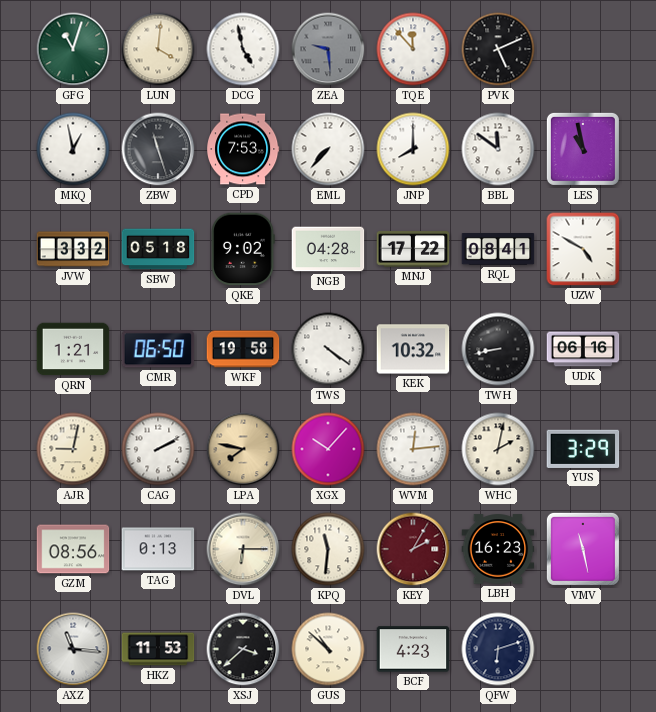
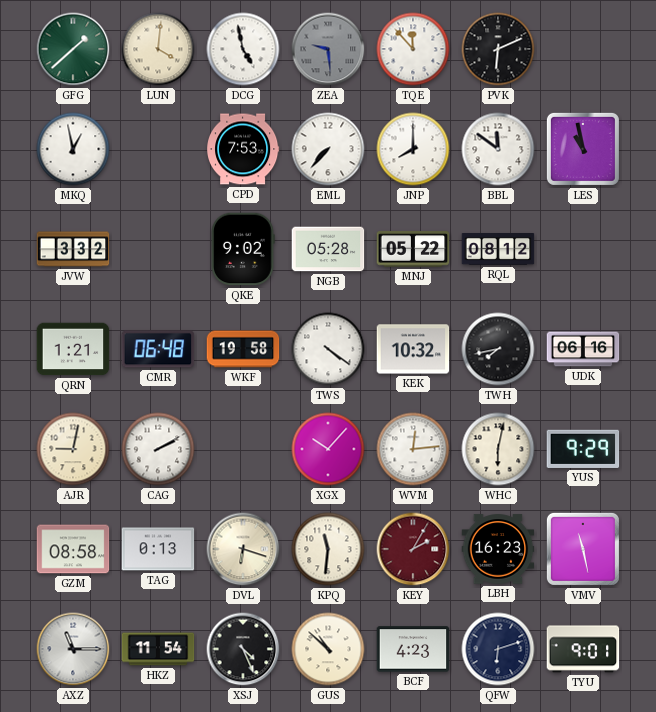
GFG: 11:03 -> 1:38
PVK: 5:11 -> 6:11
ZBW: 11:27 -> none
SBW: 05:18 -> none
NGB: 04:28 -> 05:28
MNJ: 17:22 -> 05:22
RQL: 08:41 -> 08:12
UZW: 4:50 -> none
CMR: 06:50 -> 06:48
TWH: 8:43 -> 7:43
LPA: 7:47 -> none
WHC: 2:02 -> 6:02
YUS: 3:29 -> 9:29
GZM: 08:56 -> 08:58
DVL: 6:15 -> 6:18
AXZ: 11:16 -> 11:15
HKZ: 11:53 -> 11:54
XSJ: 3:38 -> 4:26
TYU: none -> 9:01
